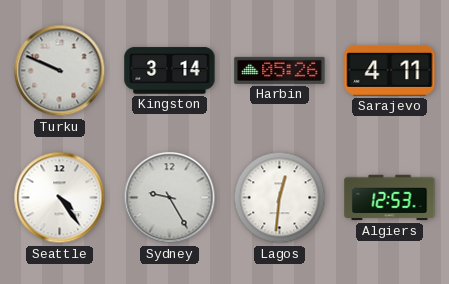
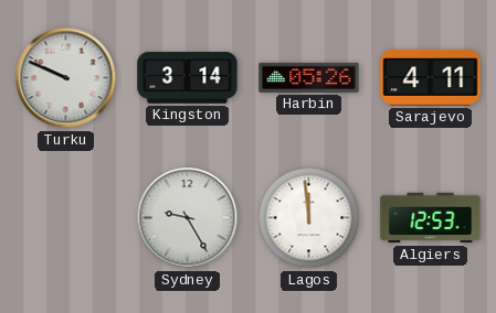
Seattle: 4:24 -> none
Lagos: 12:31 -> 11:59
